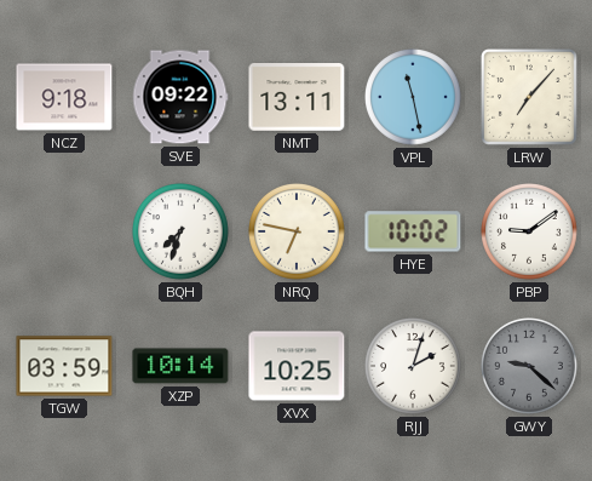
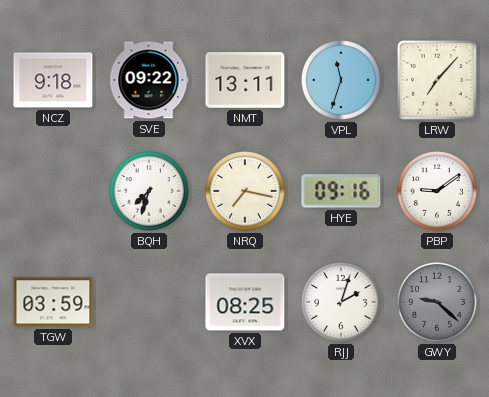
VPL: 11:28 -> 11:33
NRQ: 6:47 -> 7:17
HYE: 10:02 -> 09:16
XZP: 10:14 -> none
XVX: 10:25 -> 08:25
